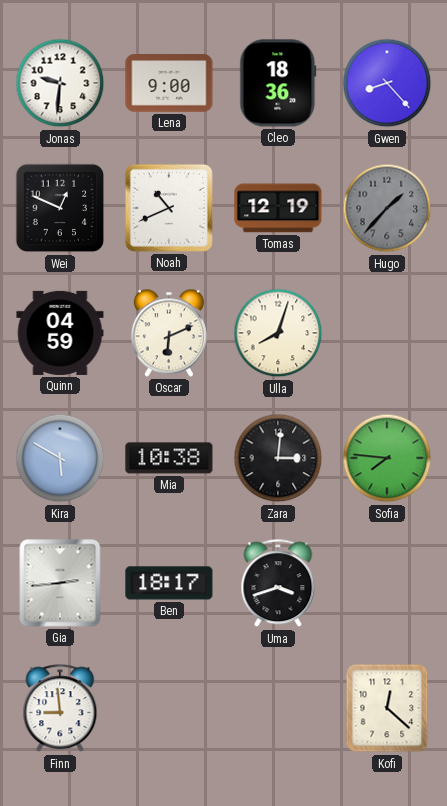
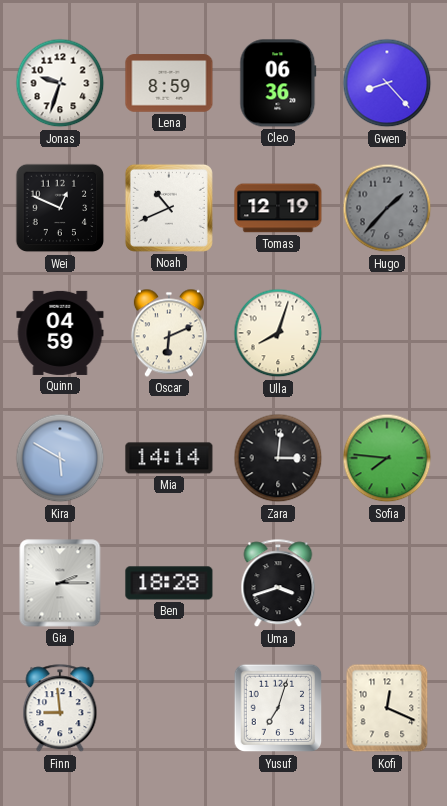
Jonas: 9:31 -> 9:33
Lena: 9:00 -> 8:59
Cleo: 18:36 -> 06:36
Mia: 10:38 -> 14:14
Gia: 2:44 -> 2:15
Ben: 18:17 -> 18:28
Yusuf: none -> 7:03
Kofi: 12:22 -> 12:19
